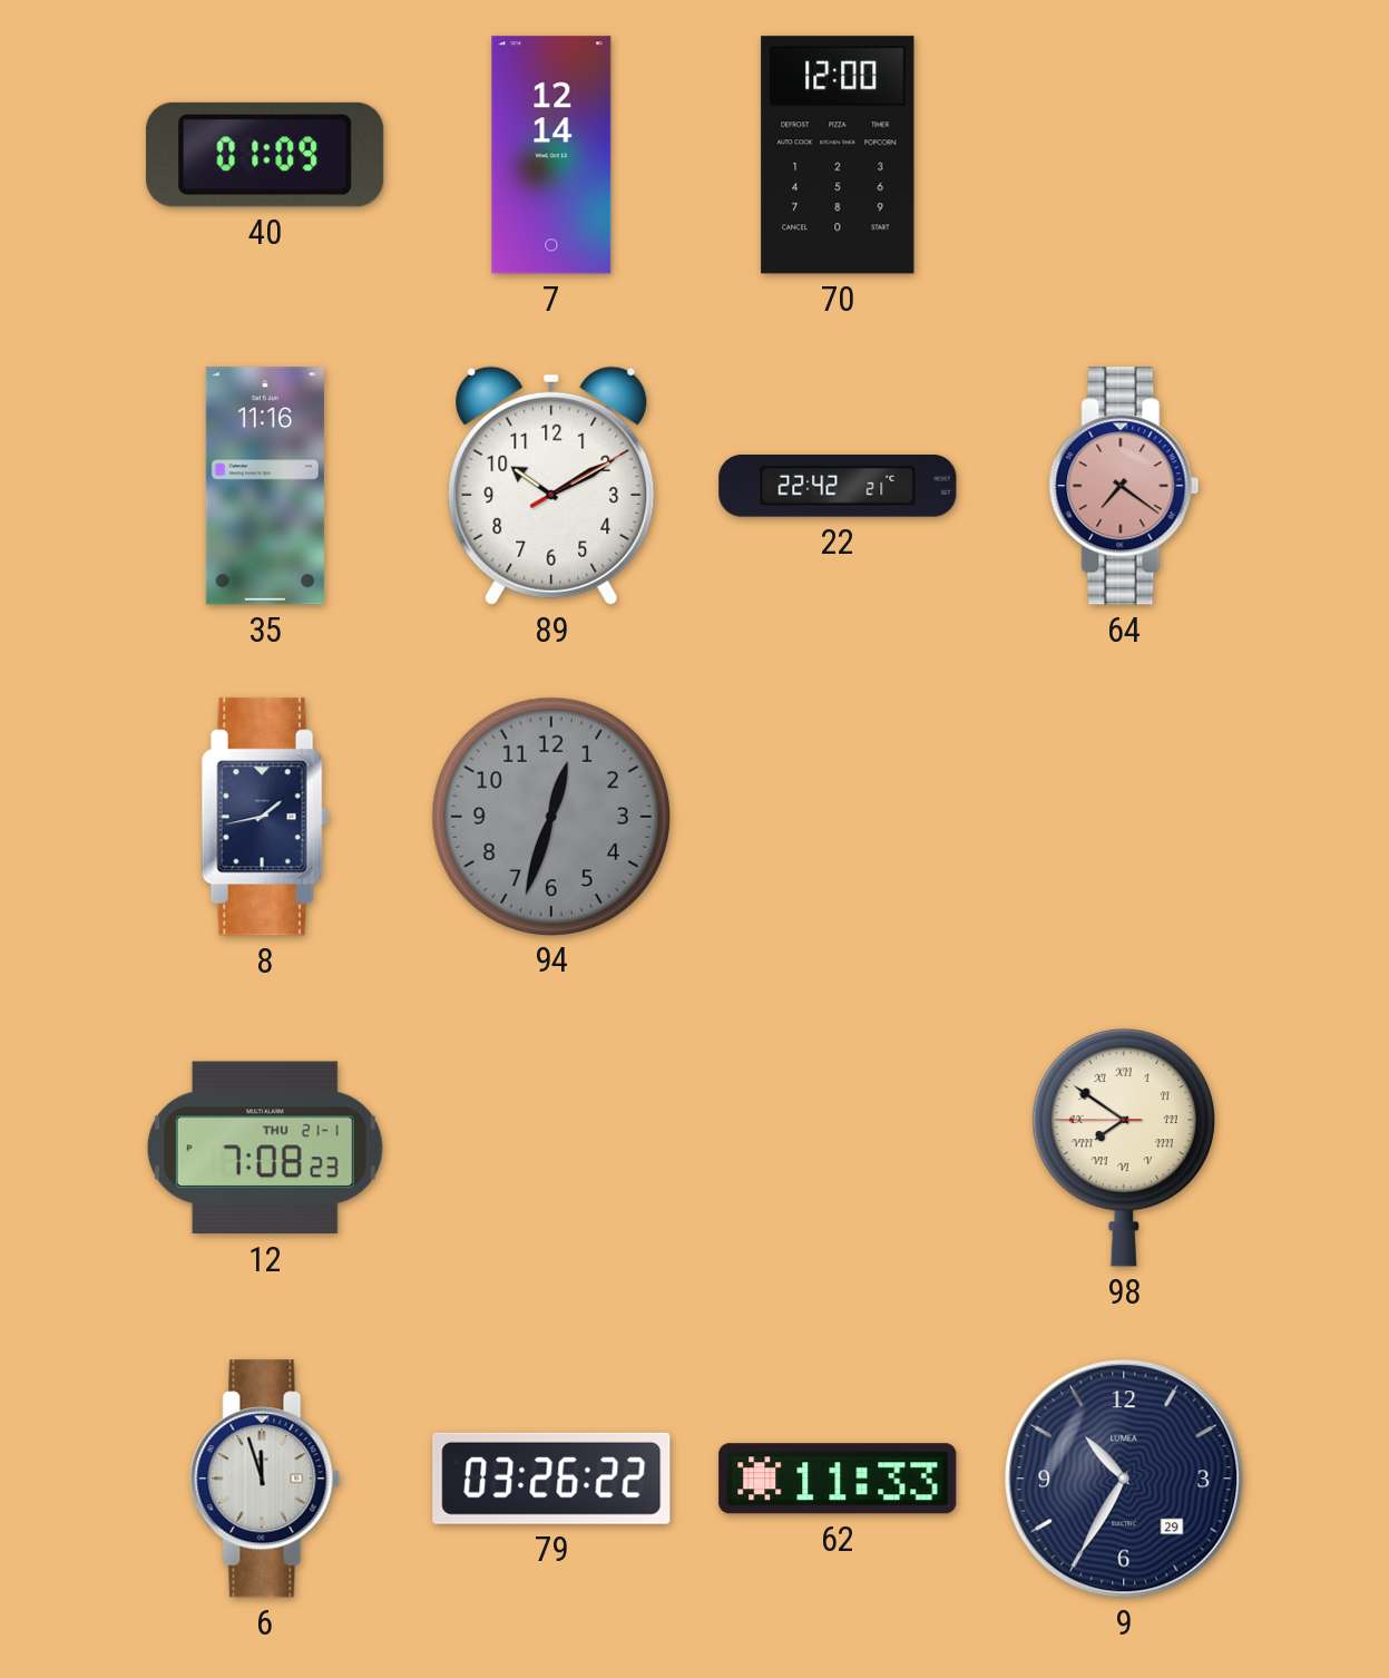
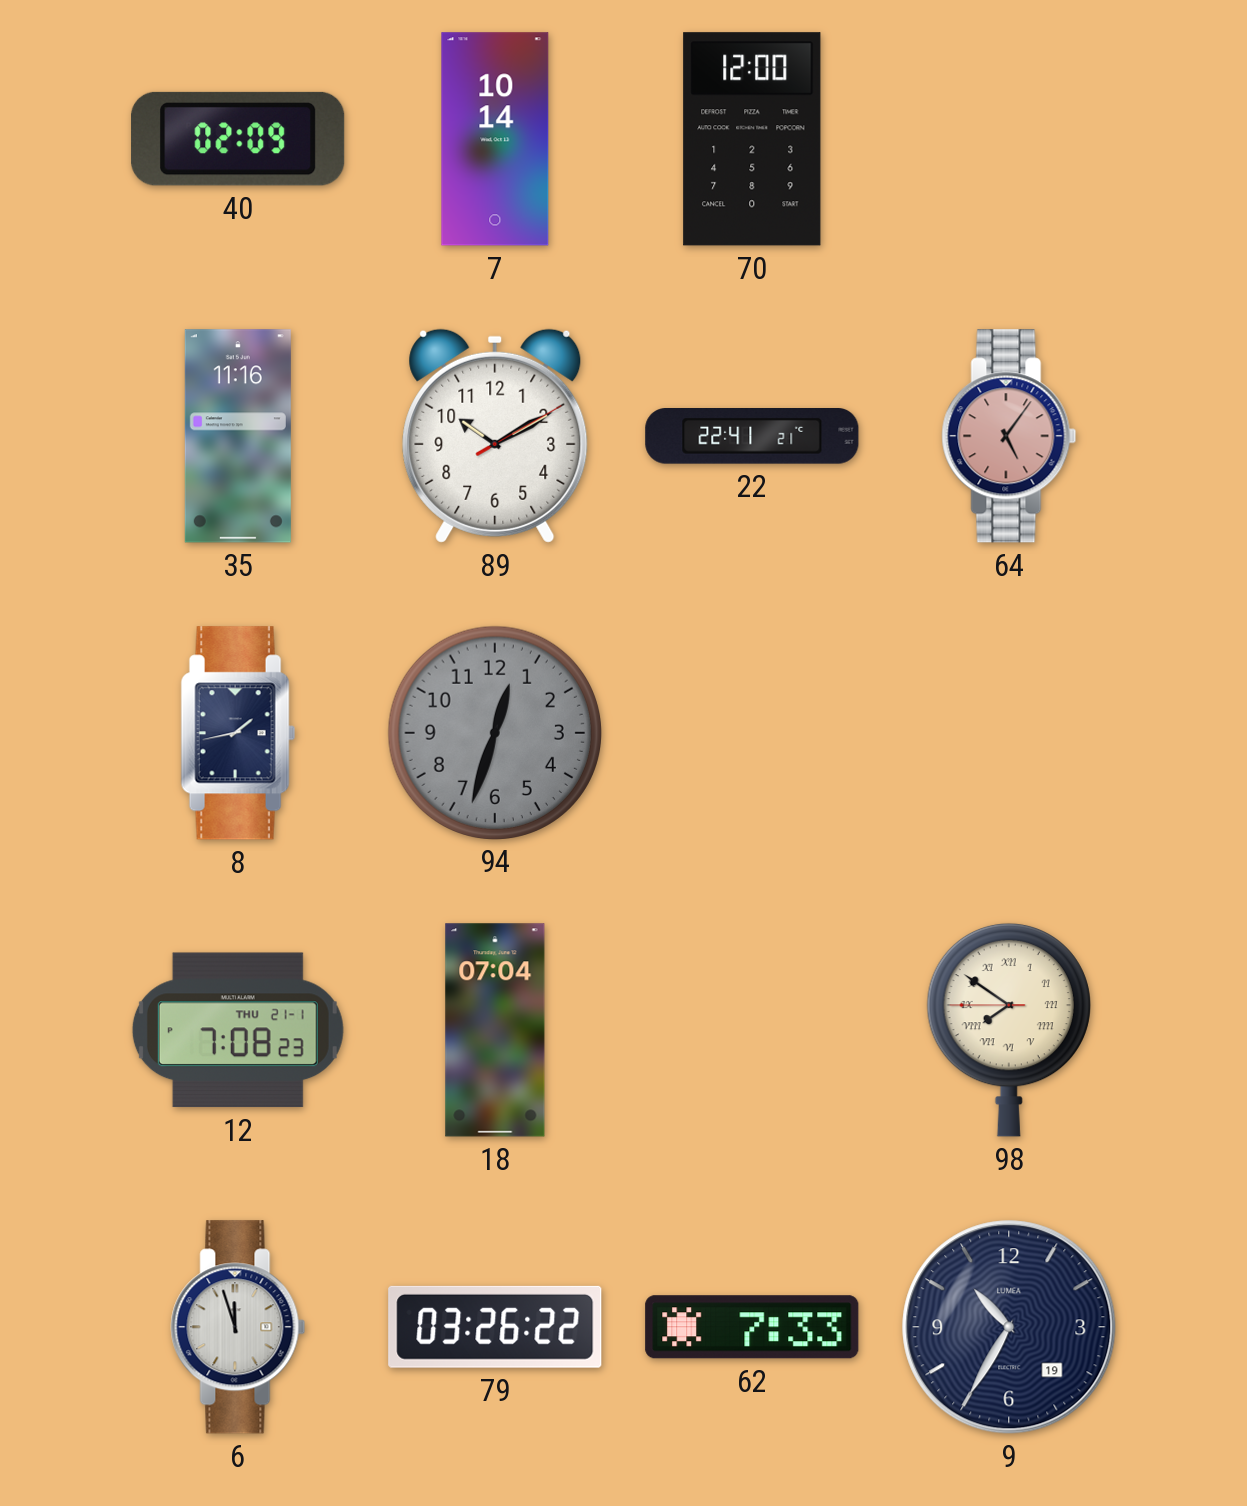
40: 01:09 -> 02:09
7: 12:14 -> 10:14
22: 22:42 -> 22:41
64: 7:21 -> 5:06
18: none -> 07:04
62: 11:33 -> 7:33
9 date: 29 -> 19
